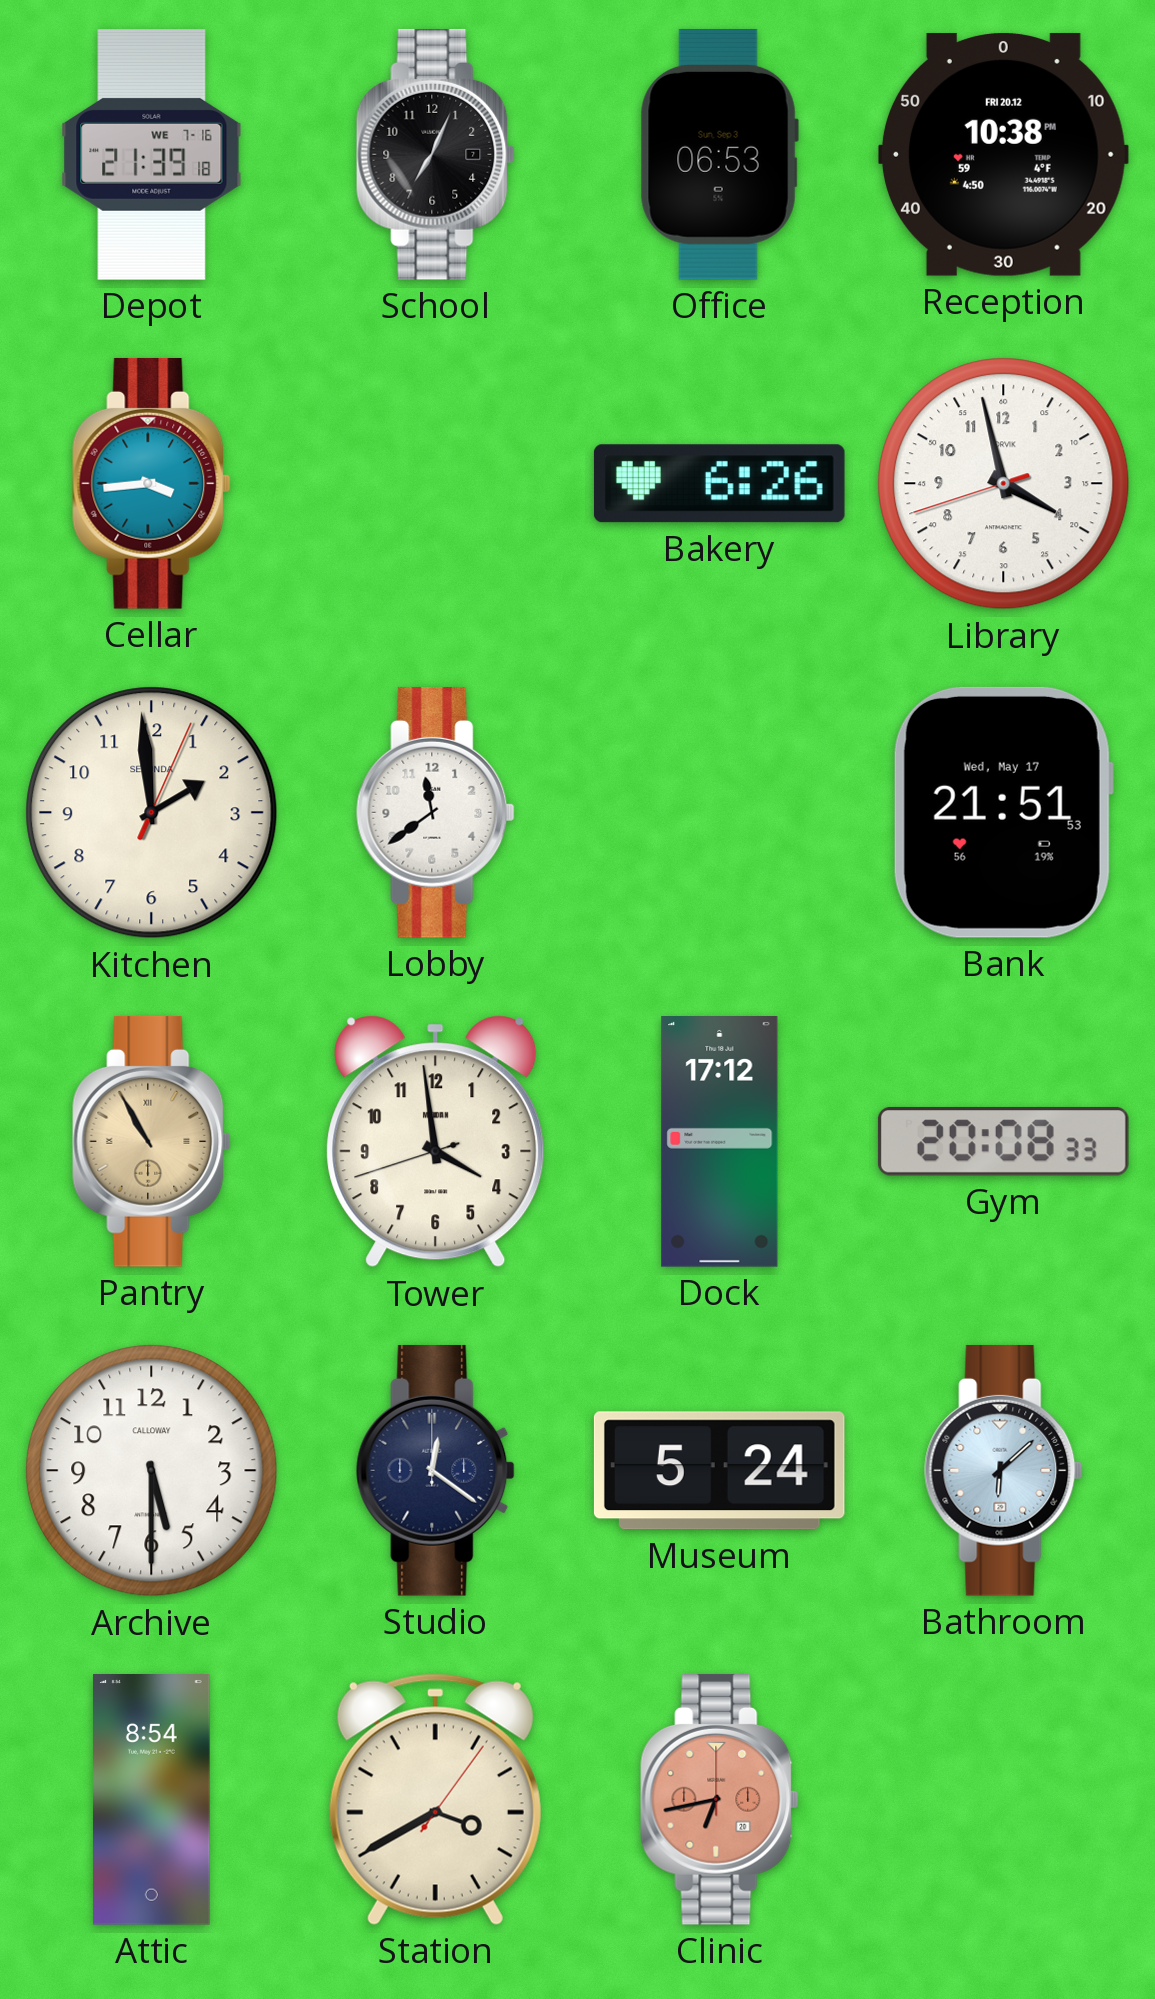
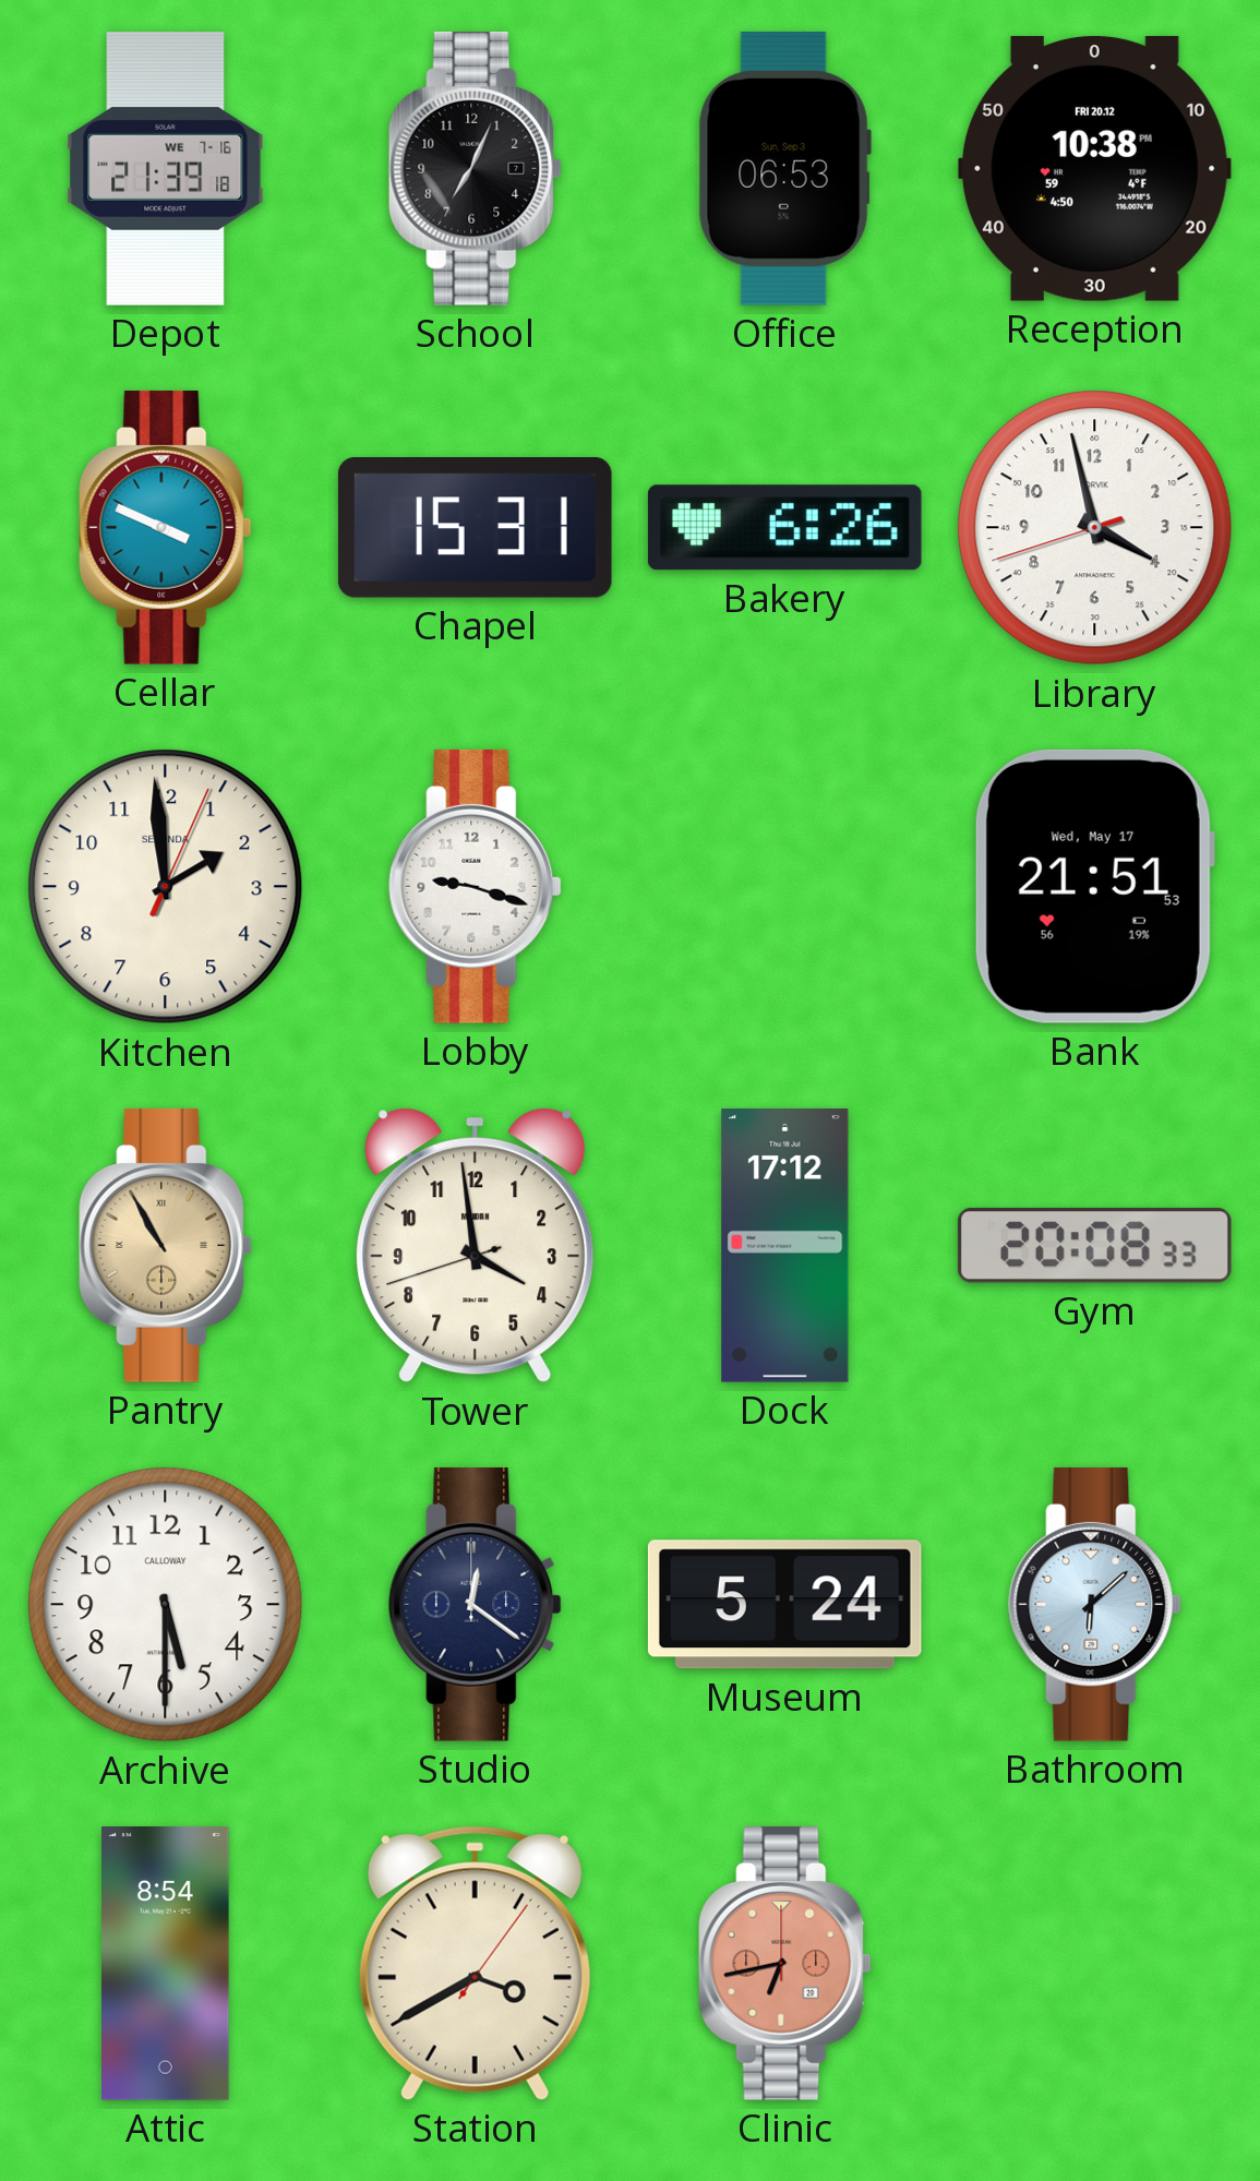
Cellar: 3:44 -> 3:49
Chapel: none -> 15:31
Lobby: 11:39 -> 9:18
